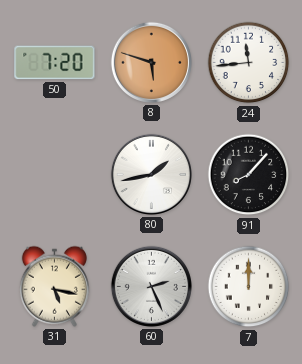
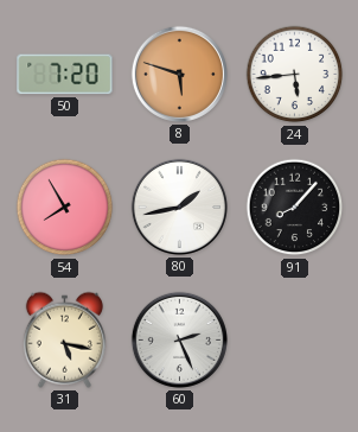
24: 11:44 -> 5:44
54: none -> 7:55
7: 12:00 -> none
